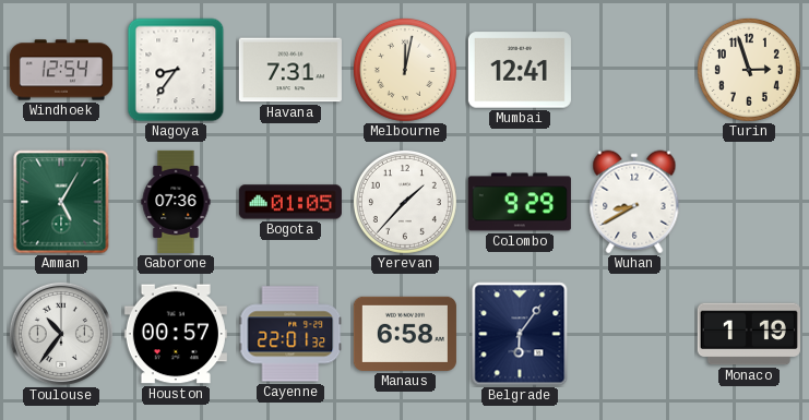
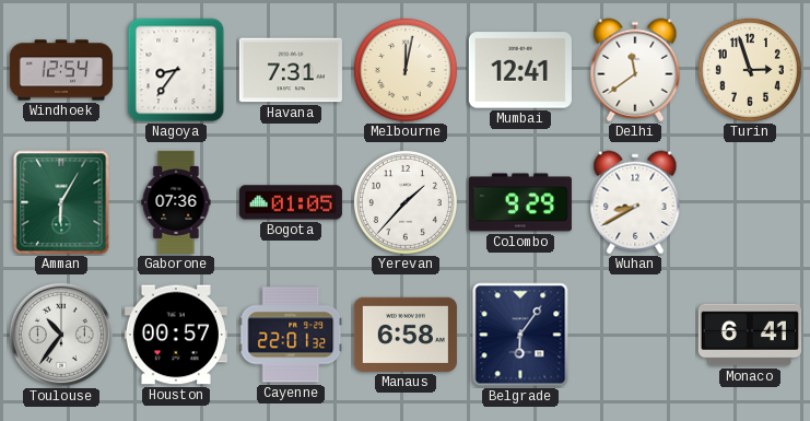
Delhi: none -> 11:39
Amman: 5:05 -> 6:05
Monaco: 1:19 -> 6:41
